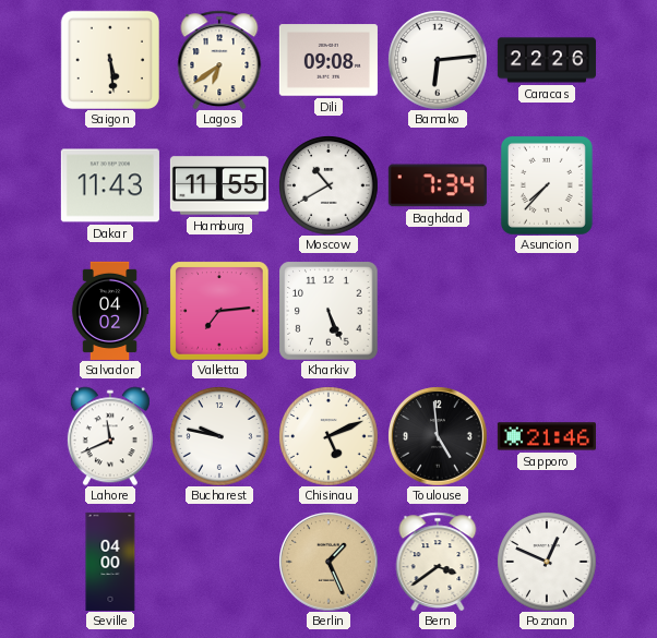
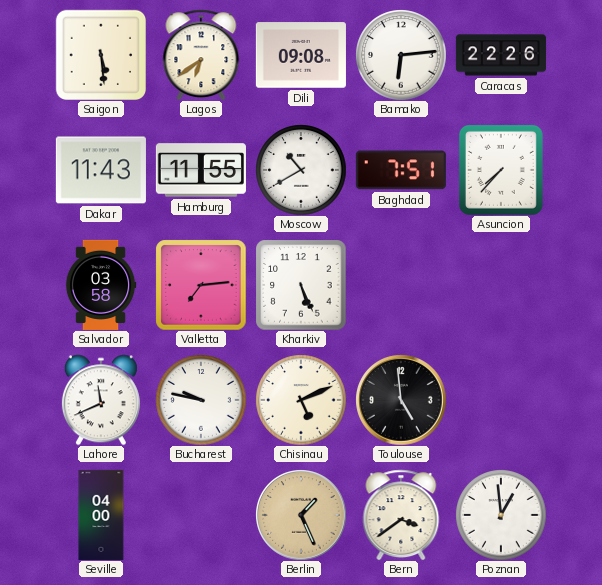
Baghdad: 7:34 -> 7:51
Salvador: 04:02 -> 03:58
Sapporo: 21:46 -> none
Poznan: 12:49 -> 12:59
